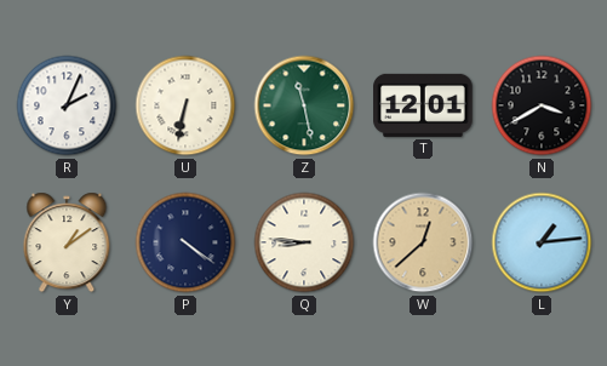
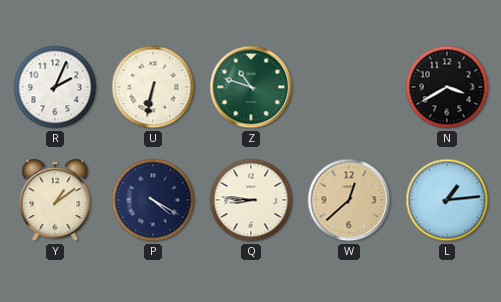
Z: 11:28 -> 10:48
T: 12:01 -> none
P: 4:21 -> 4:20
